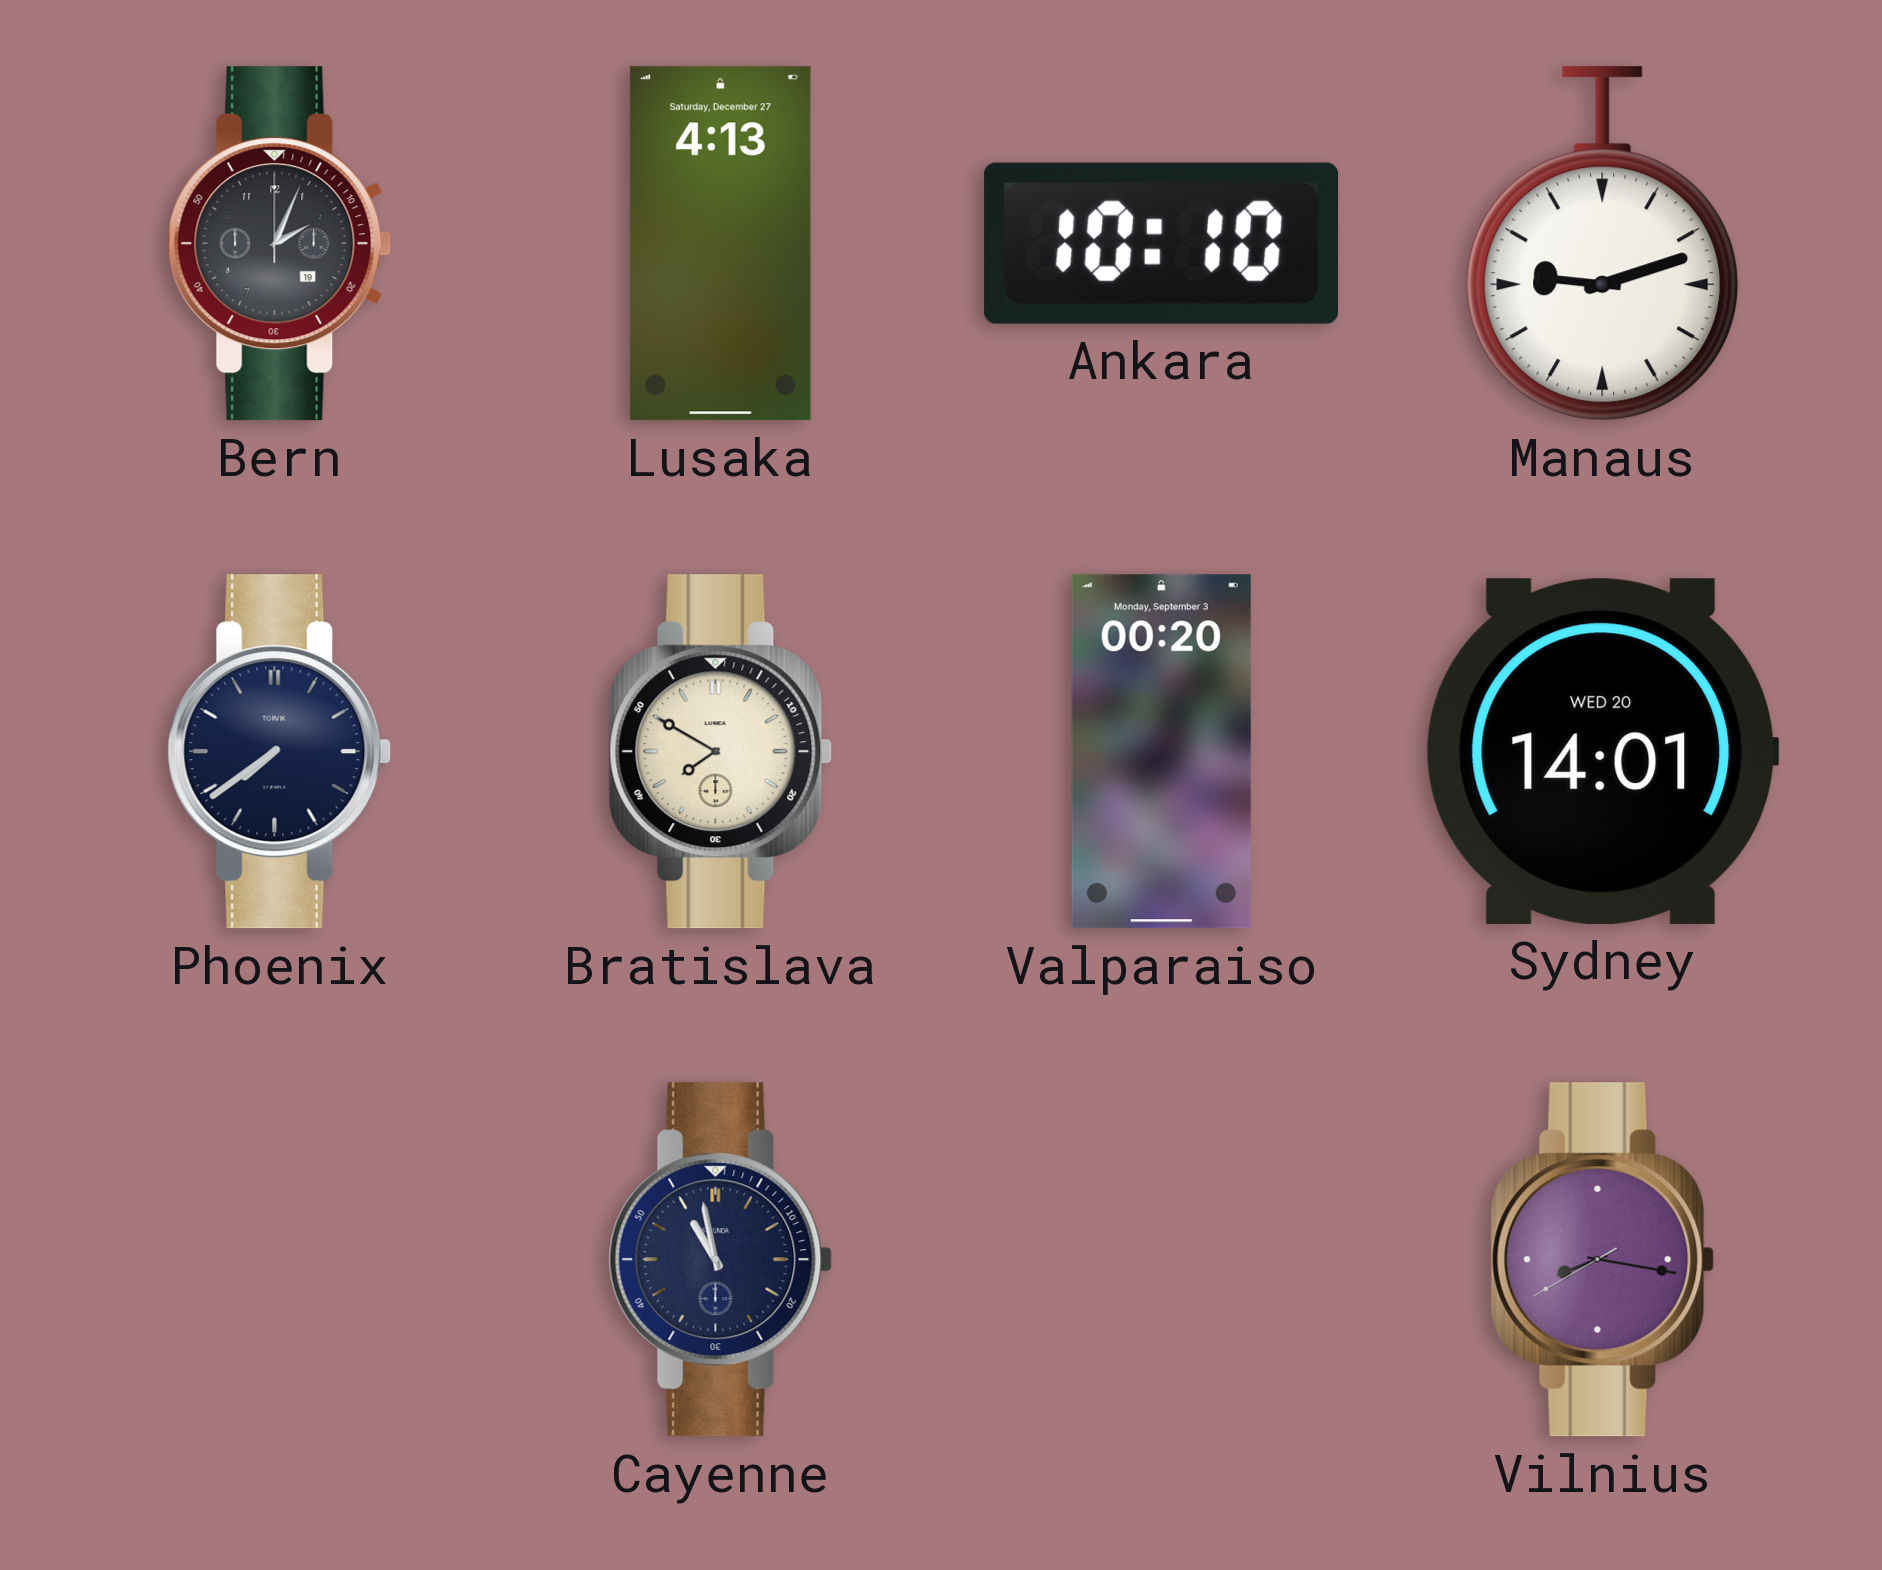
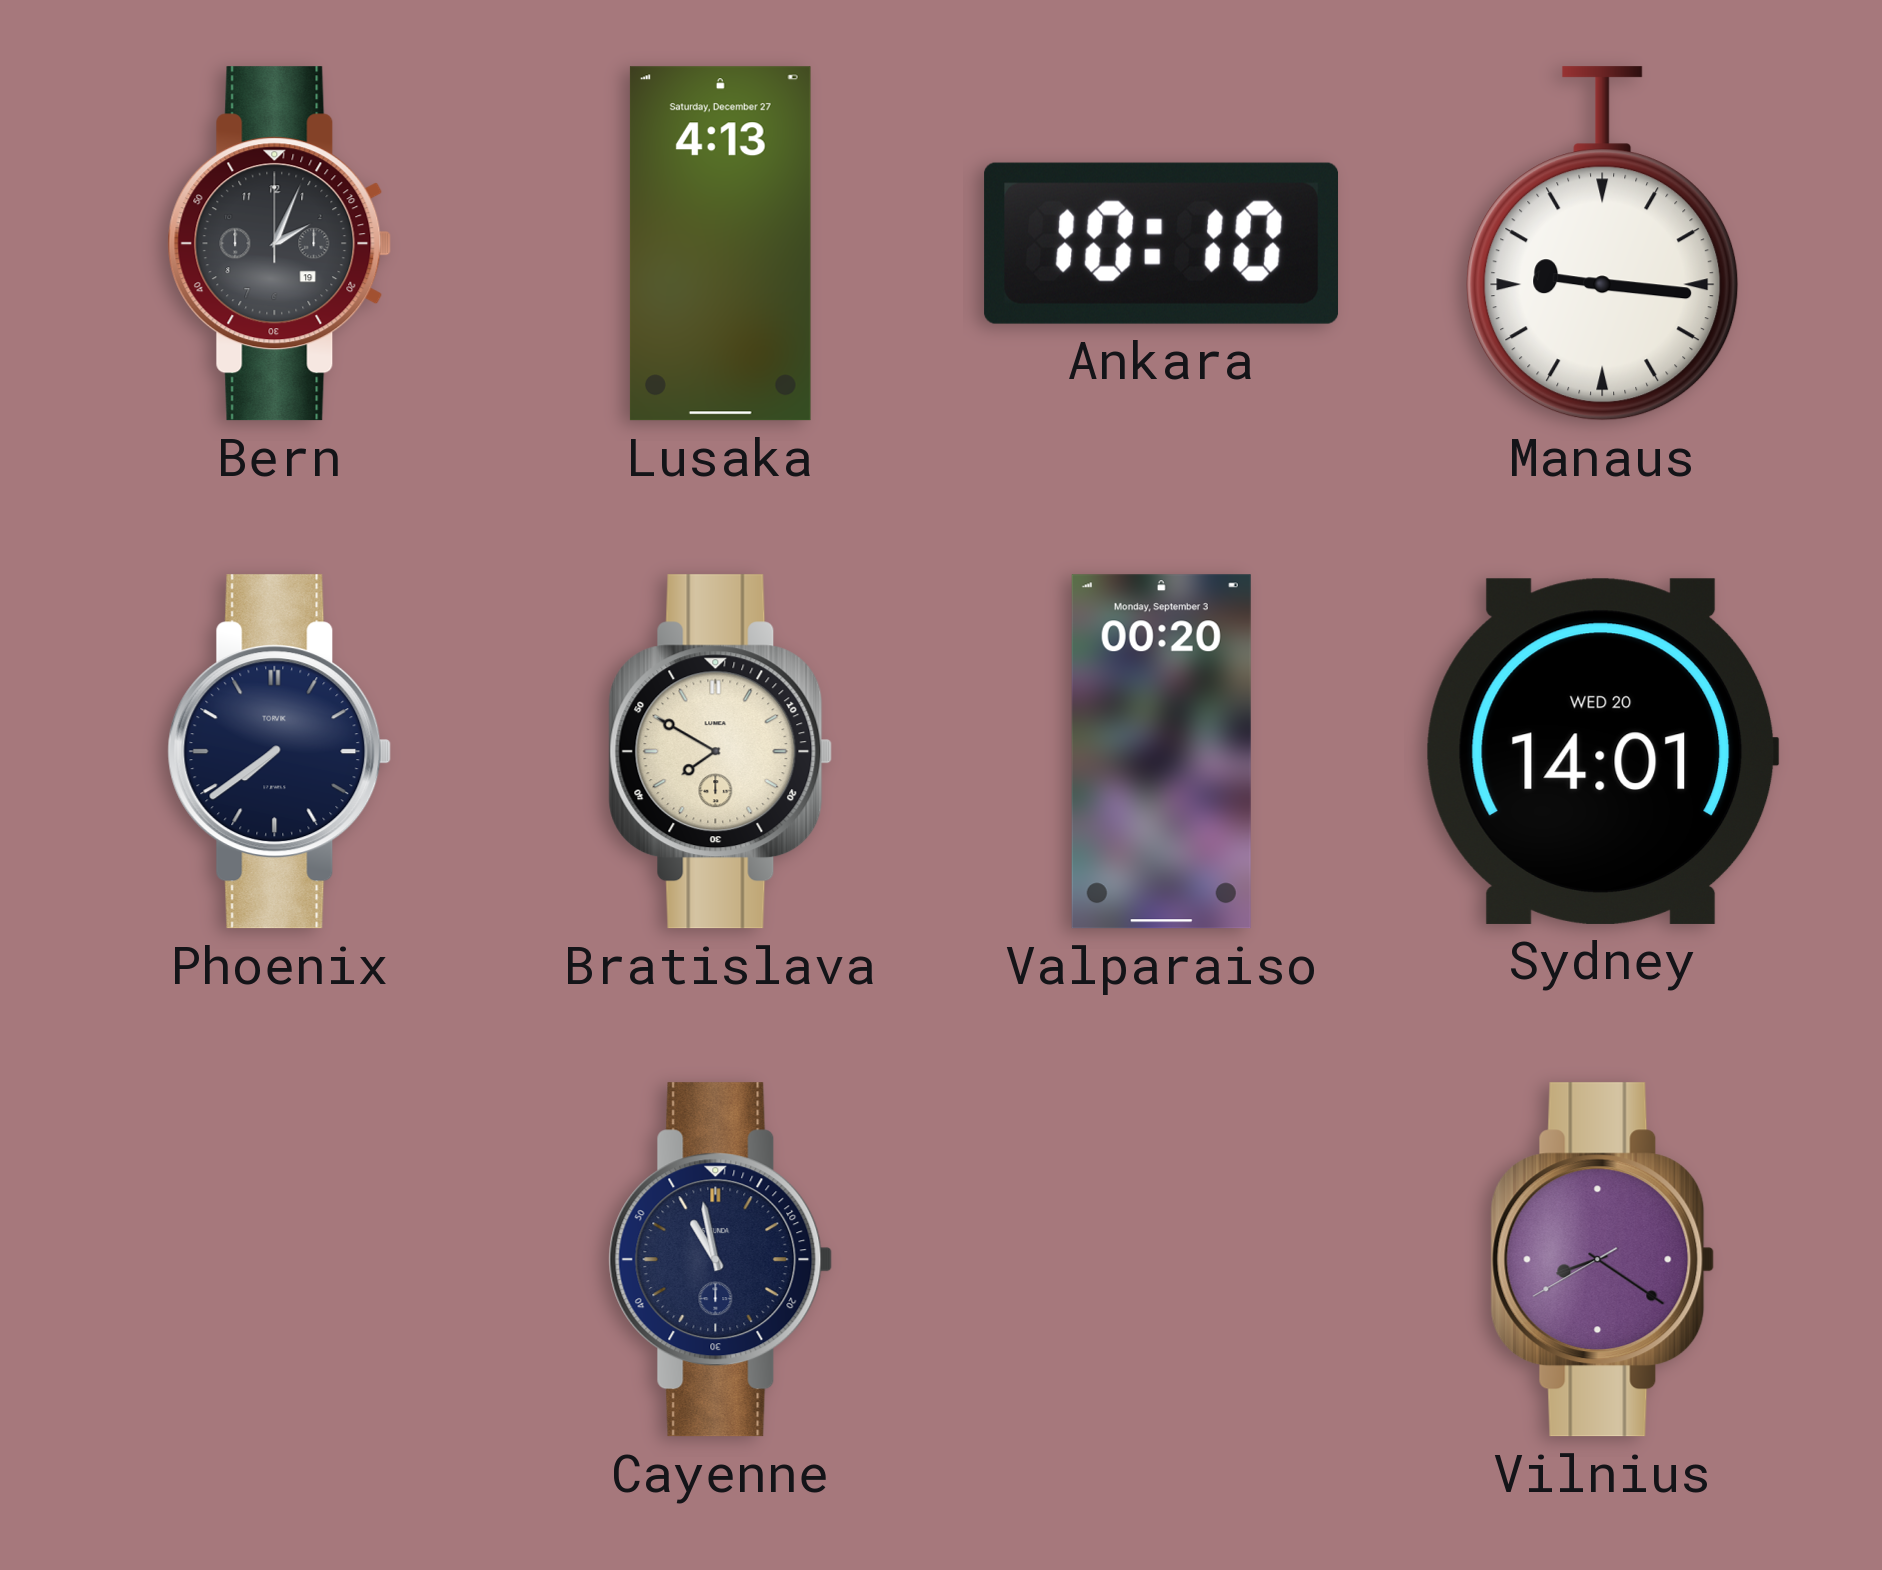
Manaus: 9:12 -> 9:16
Vilnius: 8:16 -> 8:20
